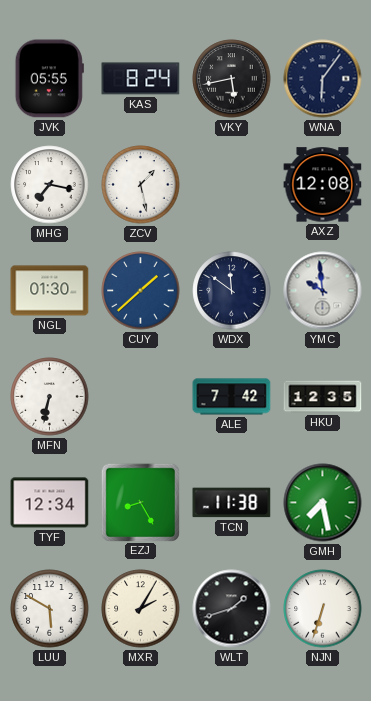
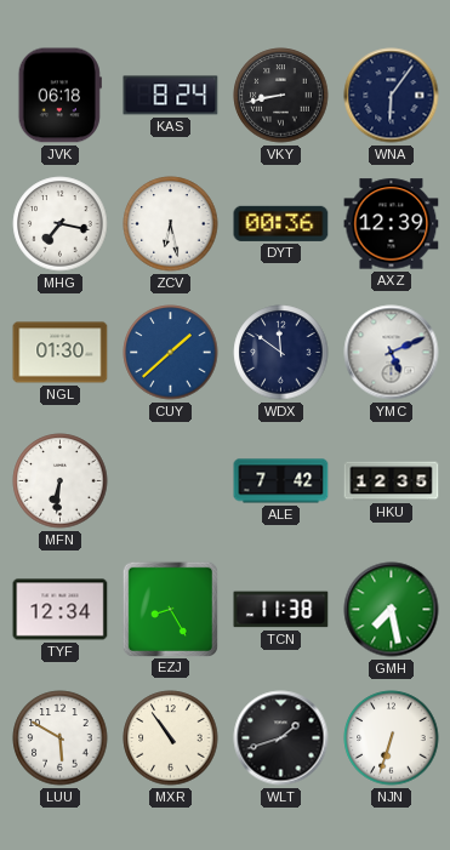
JVK: 05:55 -> 06:18
VKY: 5:43 -> 8:43
ZCV: 1:28 -> 6:28
DYT: none -> 00:36
AXZ: 12:08 -> 12:39
YMC: 9:59 -> 5:11
MFN: 6:32 -> 6:31
MXR: 2:05 -> 10:54
